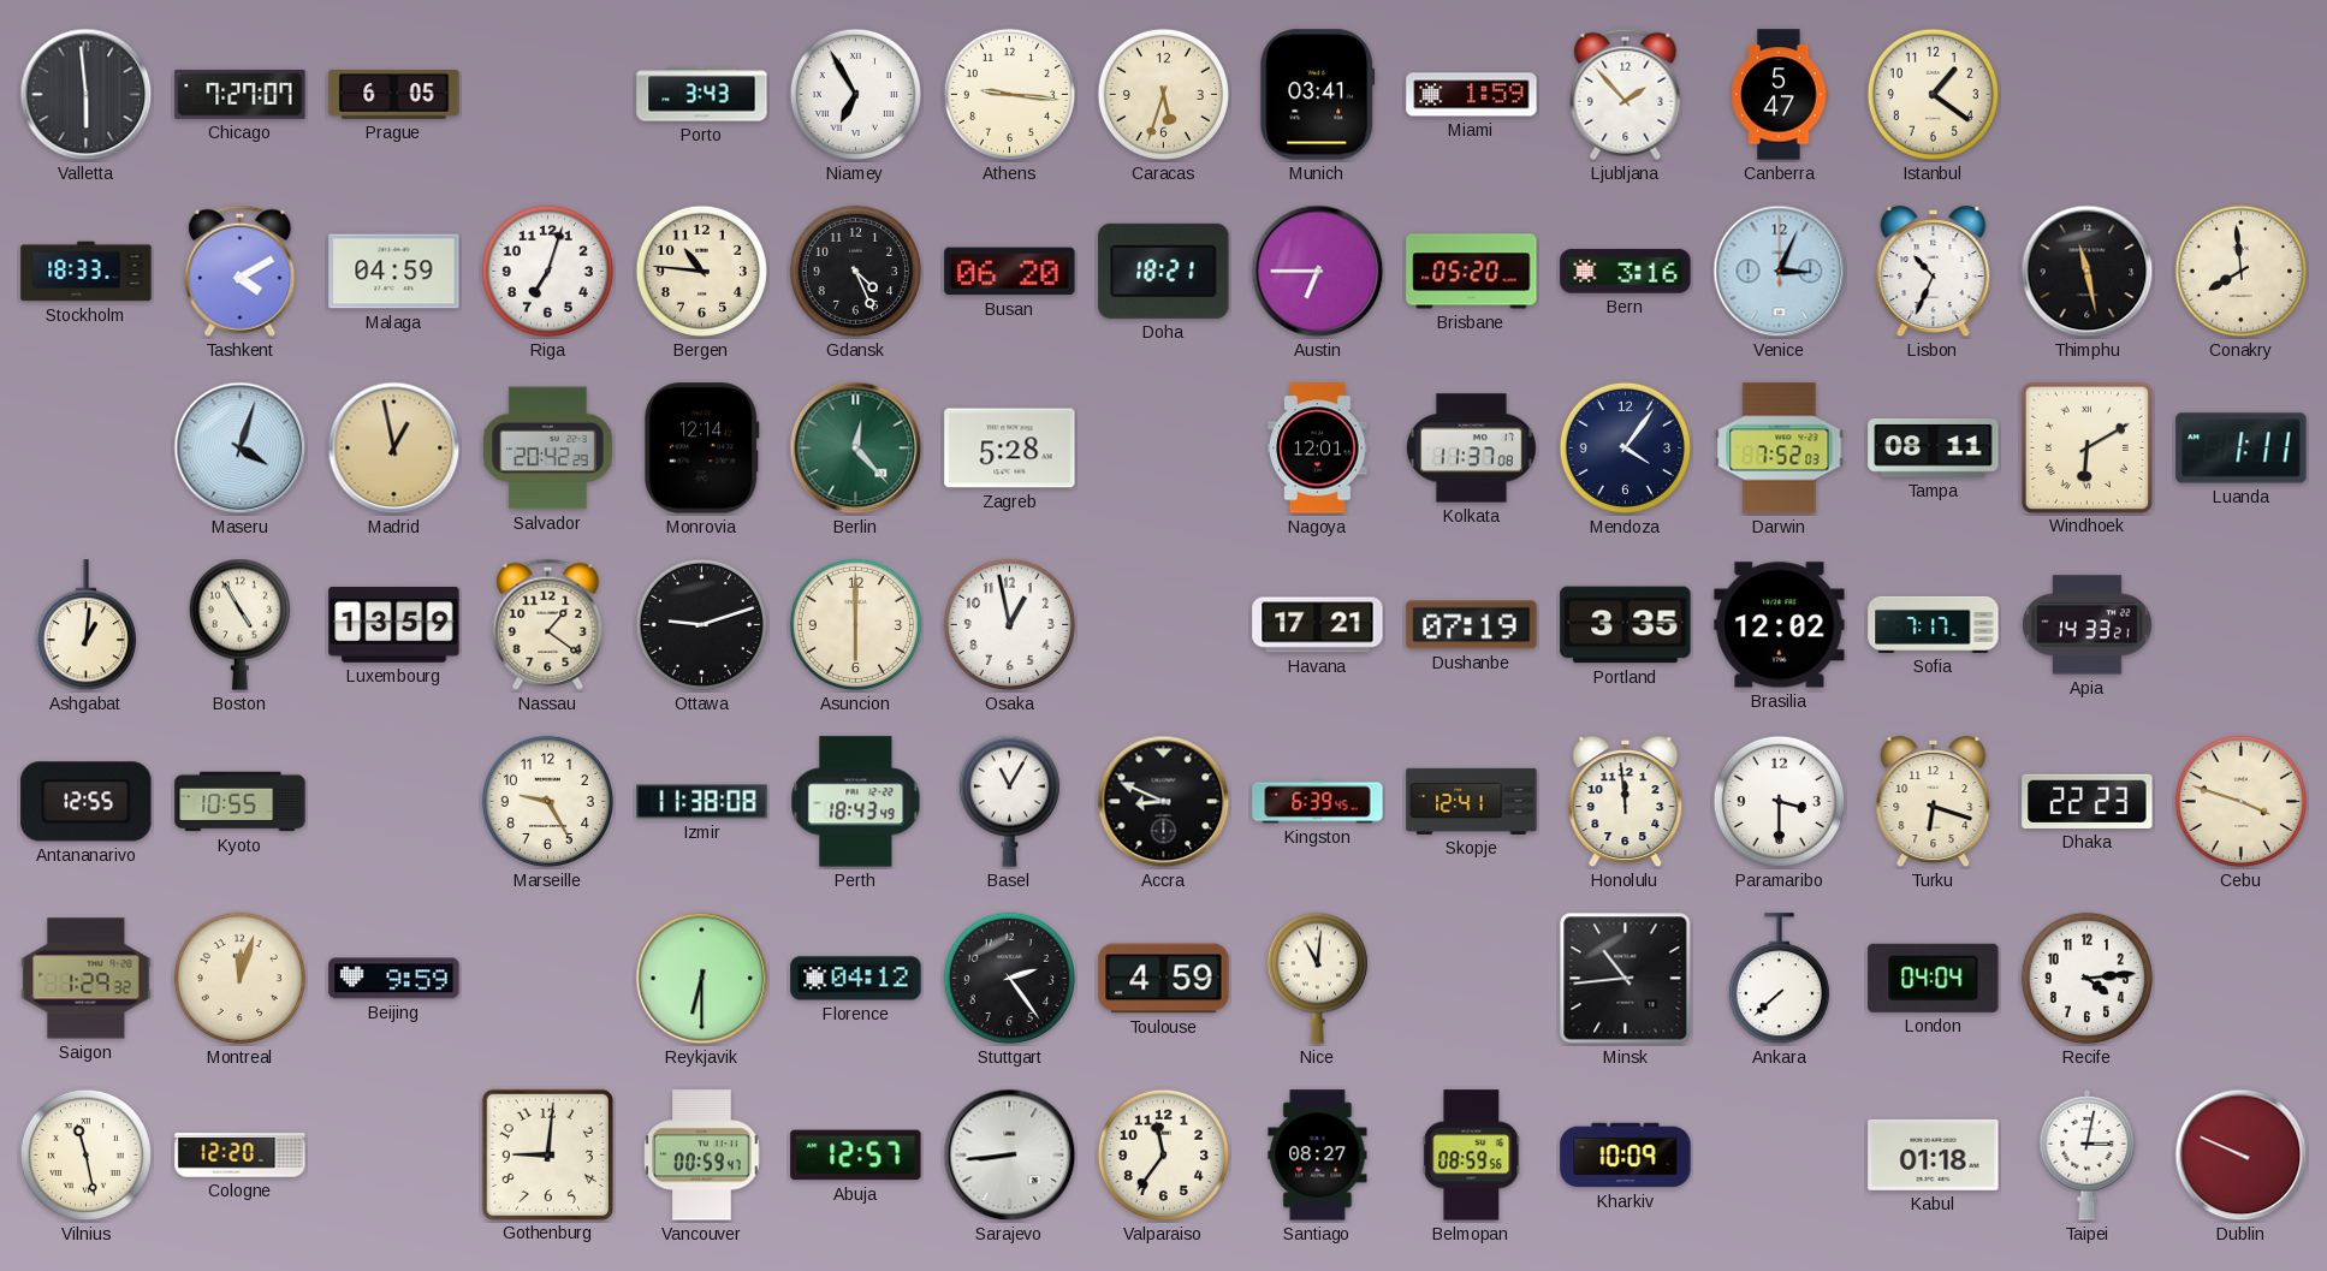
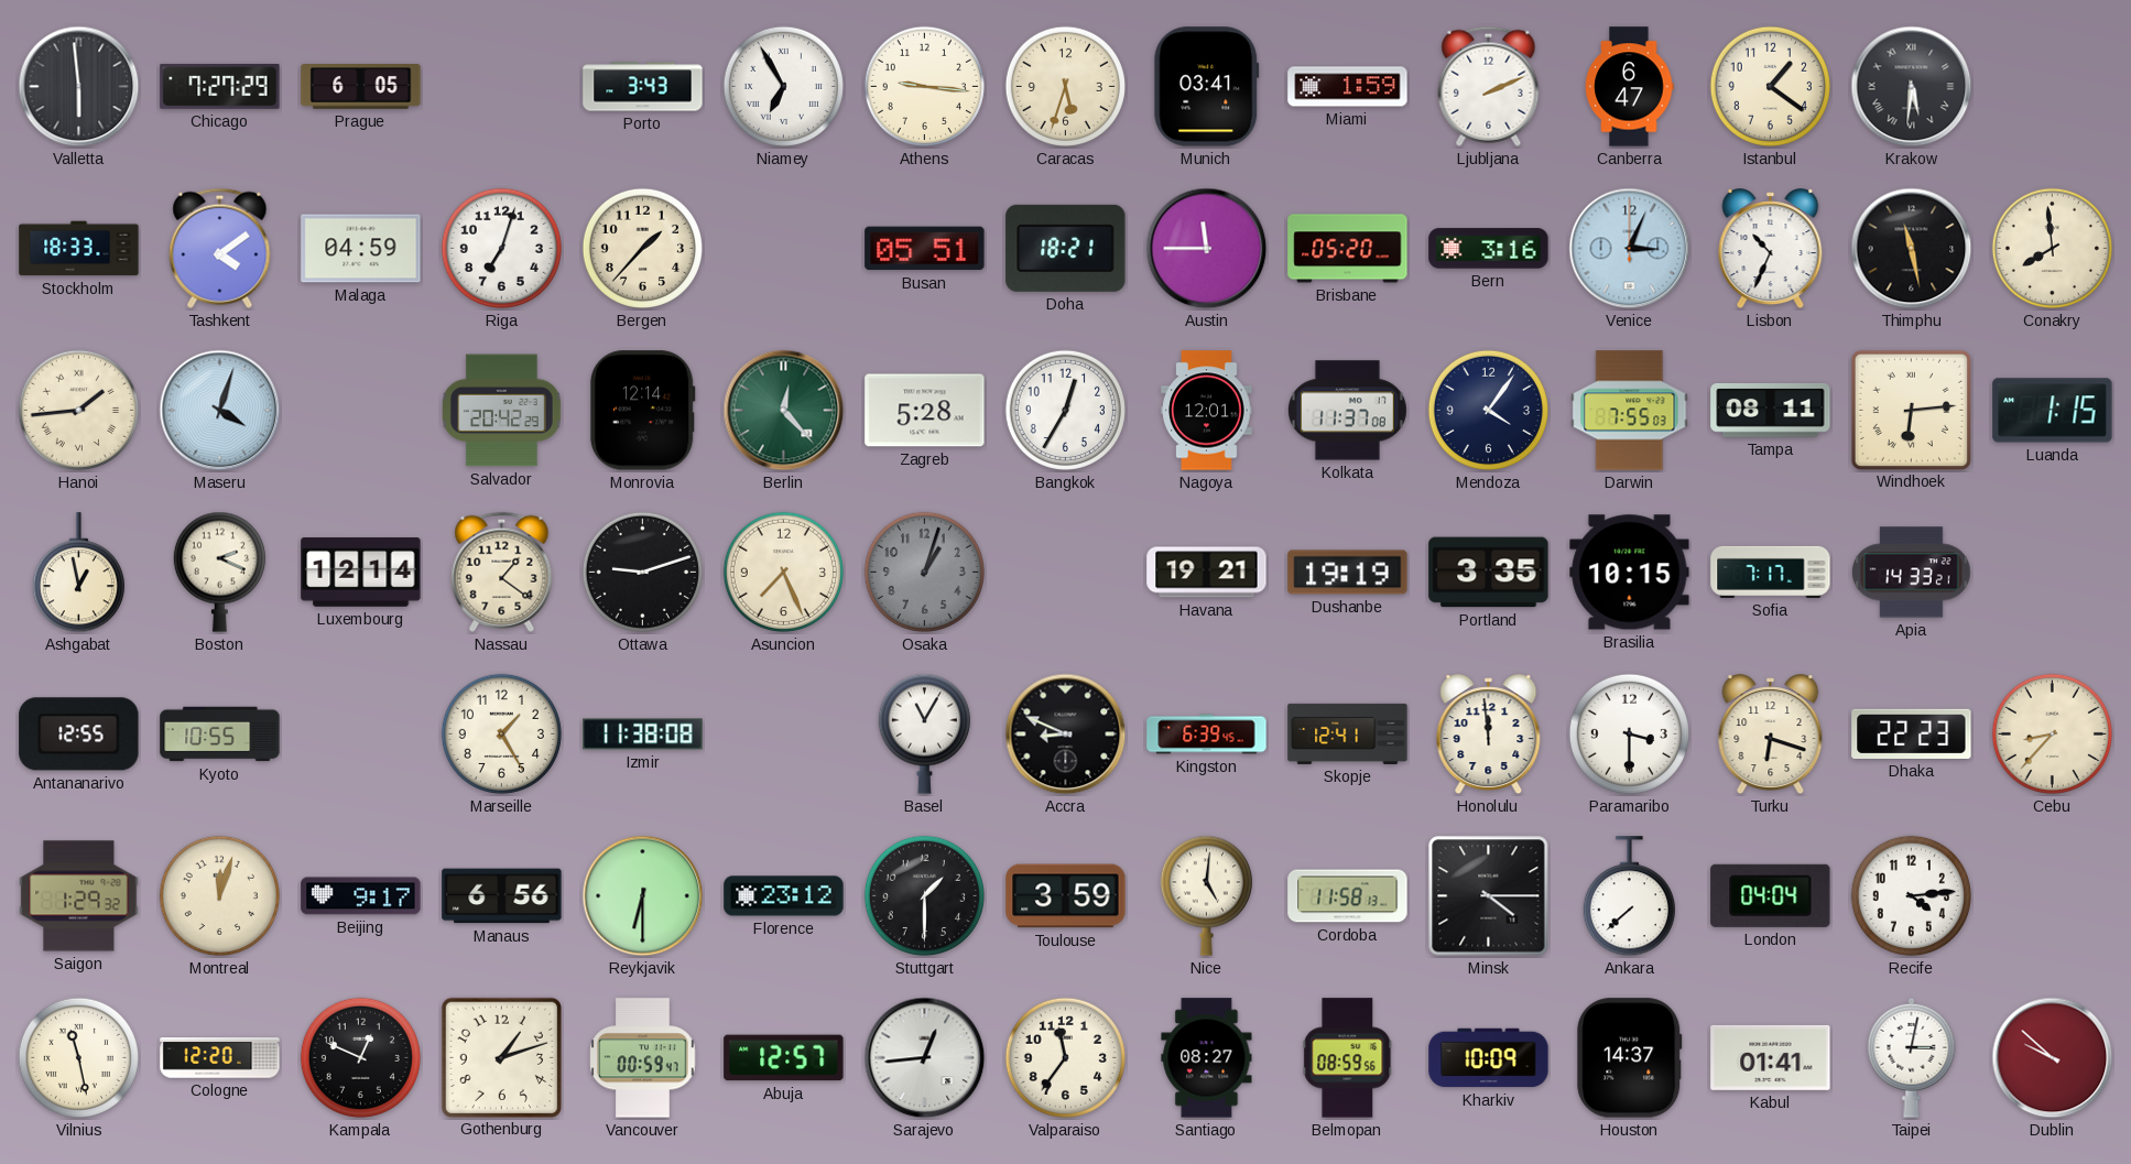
Chicago: 7:27:07 -> 7:27:29
Ljubljana: 1:53 -> 2:11
Canberra: 5:47 -> 6:47
Krakow: none -> 5:31
Tashkent: 4:10 -> 4:09
Bergen: 10:46 -> 1:37
Gdansk: 4:26 -> none
Busan: 06:20 -> 05:51
Austin: 6:45 -> 11:45
Hanoi: none -> 1:44
Madrid: 12:58 -> none
Bangkok: none -> 12:35
Darwin: 7:52 -> 7:55
Windhoek: 6:10 -> 6:14
Luanda: 1:11 -> 1:15
Ashgabat: 1:01 -> 12:58
Boston: 4:55 -> 2:19
Luxembourg: 13:59 -> 12:14
Asuncion: 6:00 -> 7:26
Osaka: 12:58 -> 1:03
Osaka dial: white -> grey
Havana: 17:21 -> 19:21
Dushanbe: 07:19 -> 19:19
Brasilia: 12:02 -> 10:15
Marseille: 9:25 -> 1:25
Perth: 18:43 -> none
Cebu: 3:48 -> 8:37
Beijing: 9:59 -> 9:17
Manaus: none -> 6:56
Florence: 04:12 -> 23:12
Stuttgart: 2:24 -> 1:30
Toulouse: 4:59 -> 3:59
Nice: 11:01 -> 5:01
Cordoba: none -> 11:58
Minsk: 10:44 -> 4:15
Kampala: none -> 12:49
Gothenburg: 9:01 -> 1:12
Sarajevo: 8:44 -> 12:44
Houston: none -> 14:37
Kabul: 01:18 -> 01:41
Dublin: 9:49 -> 9:52
